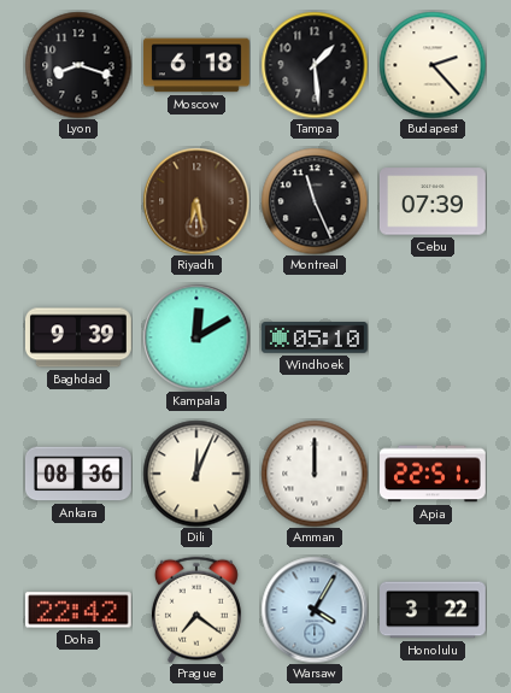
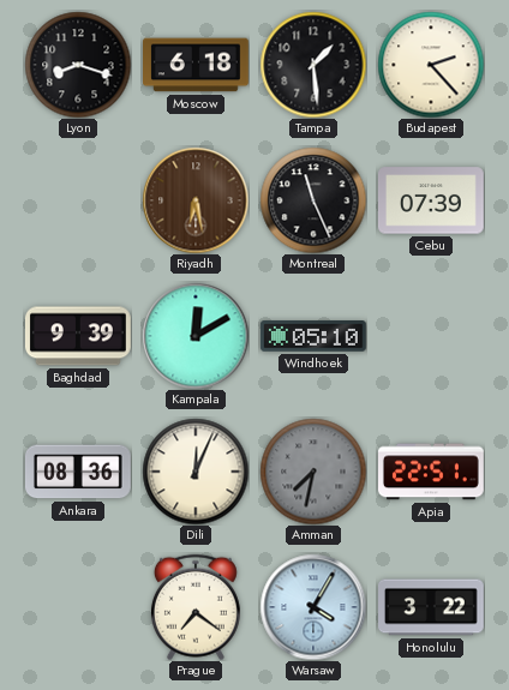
Amman: 12:00 -> 7:32
Amman dial: white -> grey
Doha: 22:42 -> none
